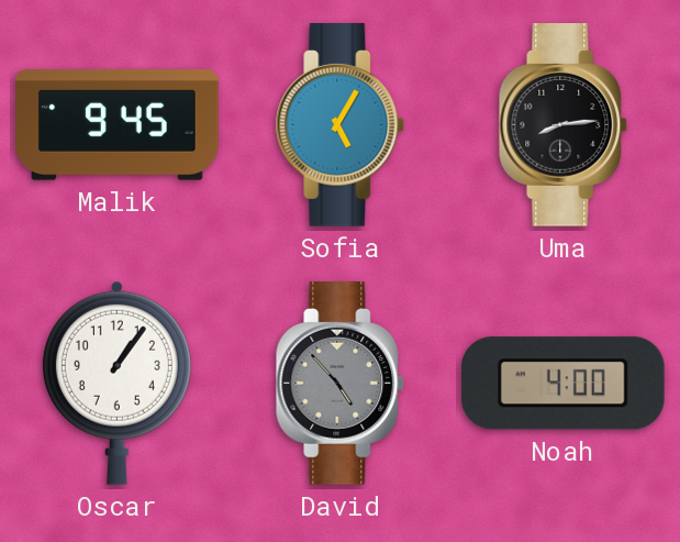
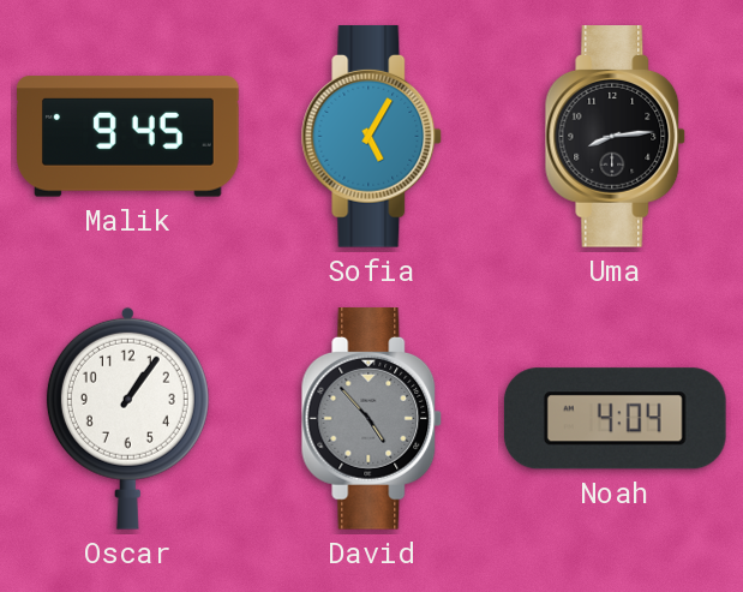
Noah: 4:00 -> 4:04
